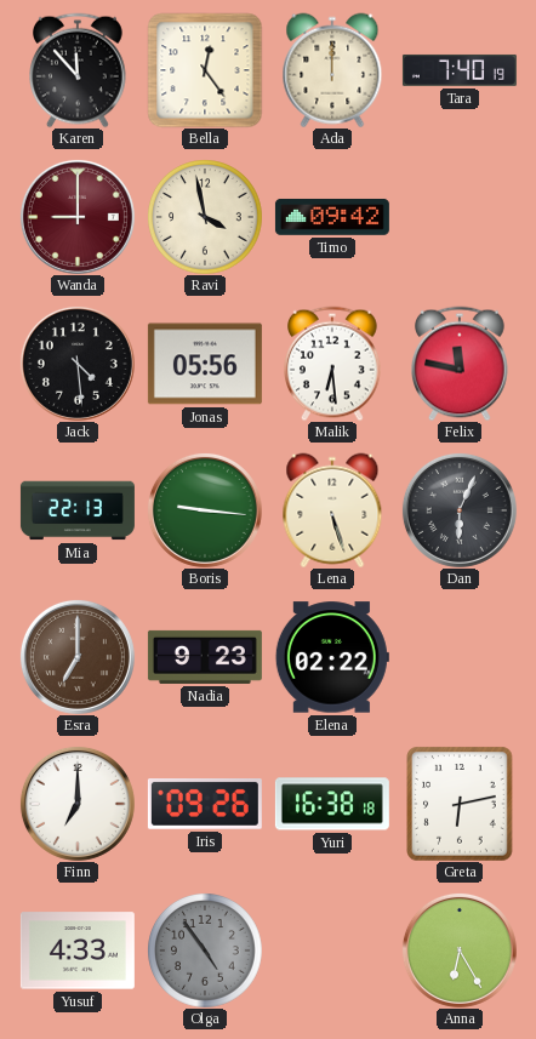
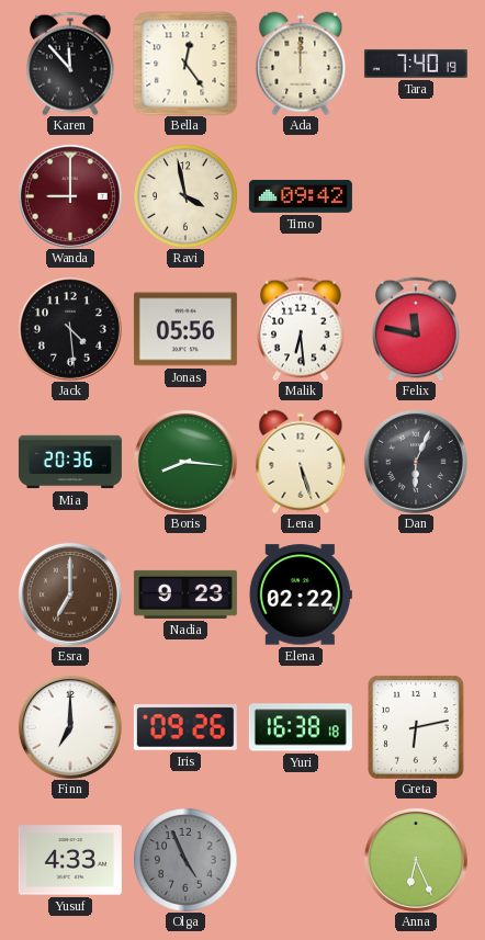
Mia: 22:13 -> 20:36
Boris: 9:16 -> 8:16
Olga: 4:54 -> 4:56
Anna: 6:25 -> 6:26
